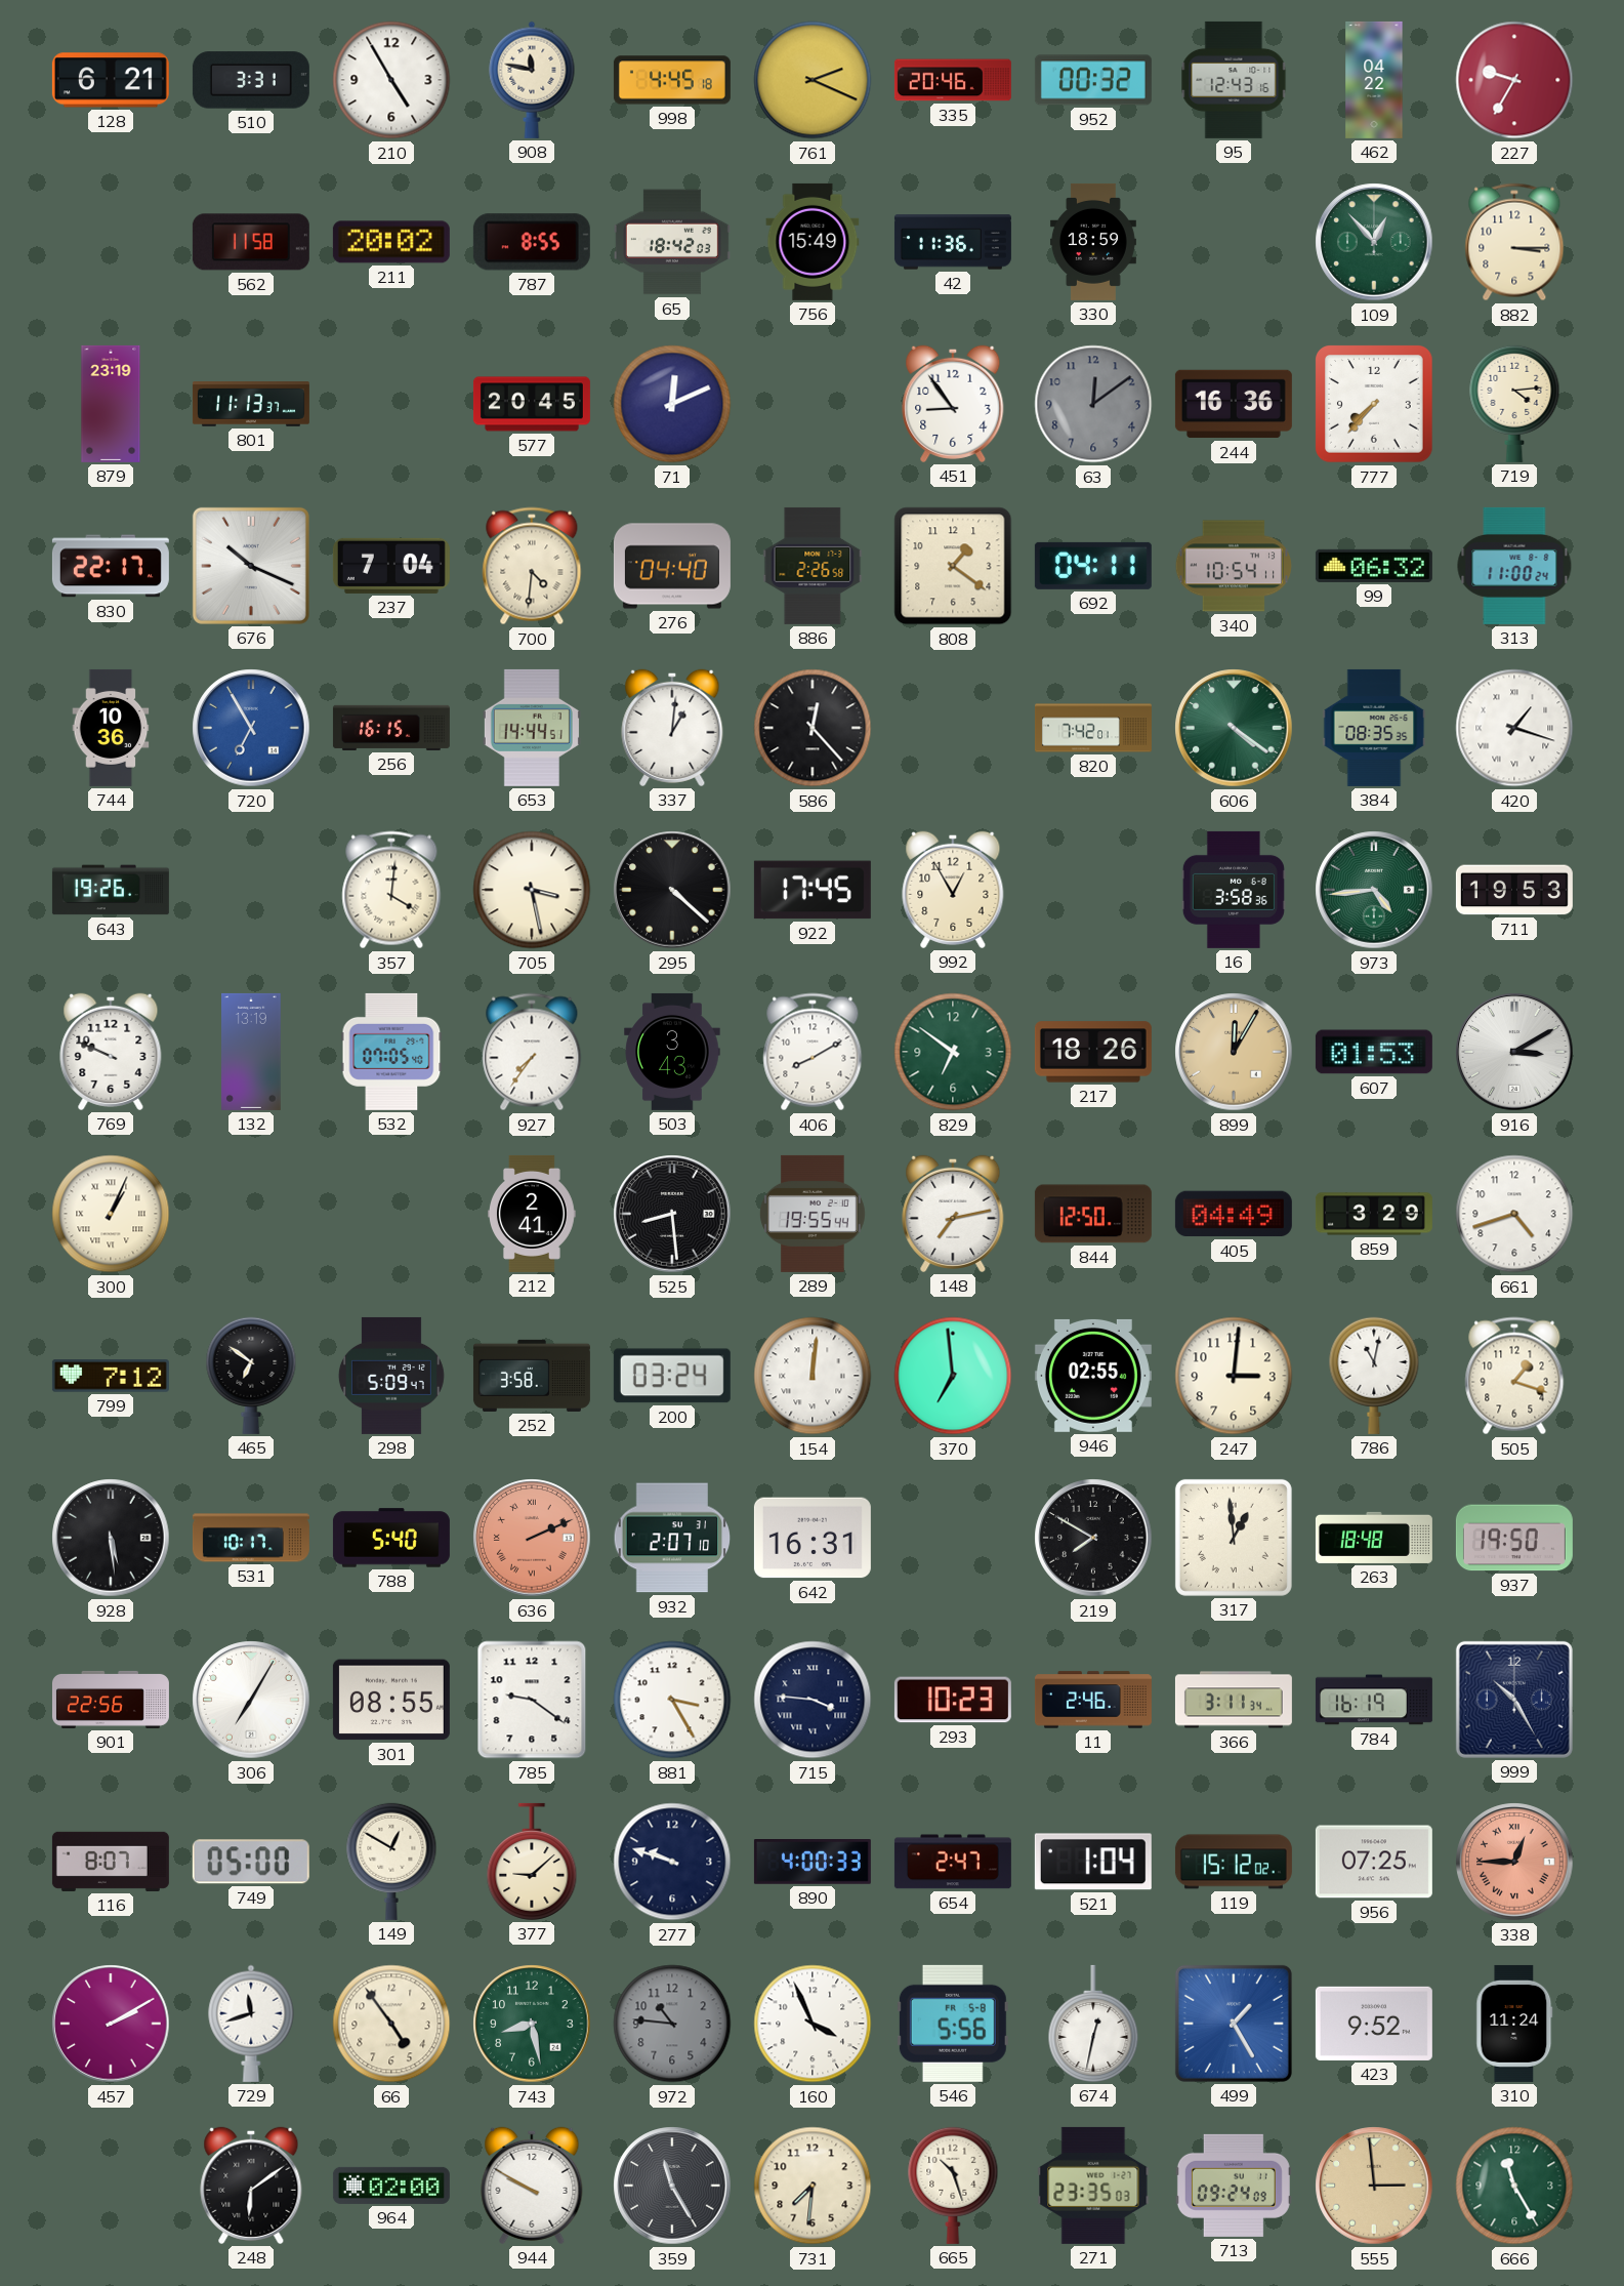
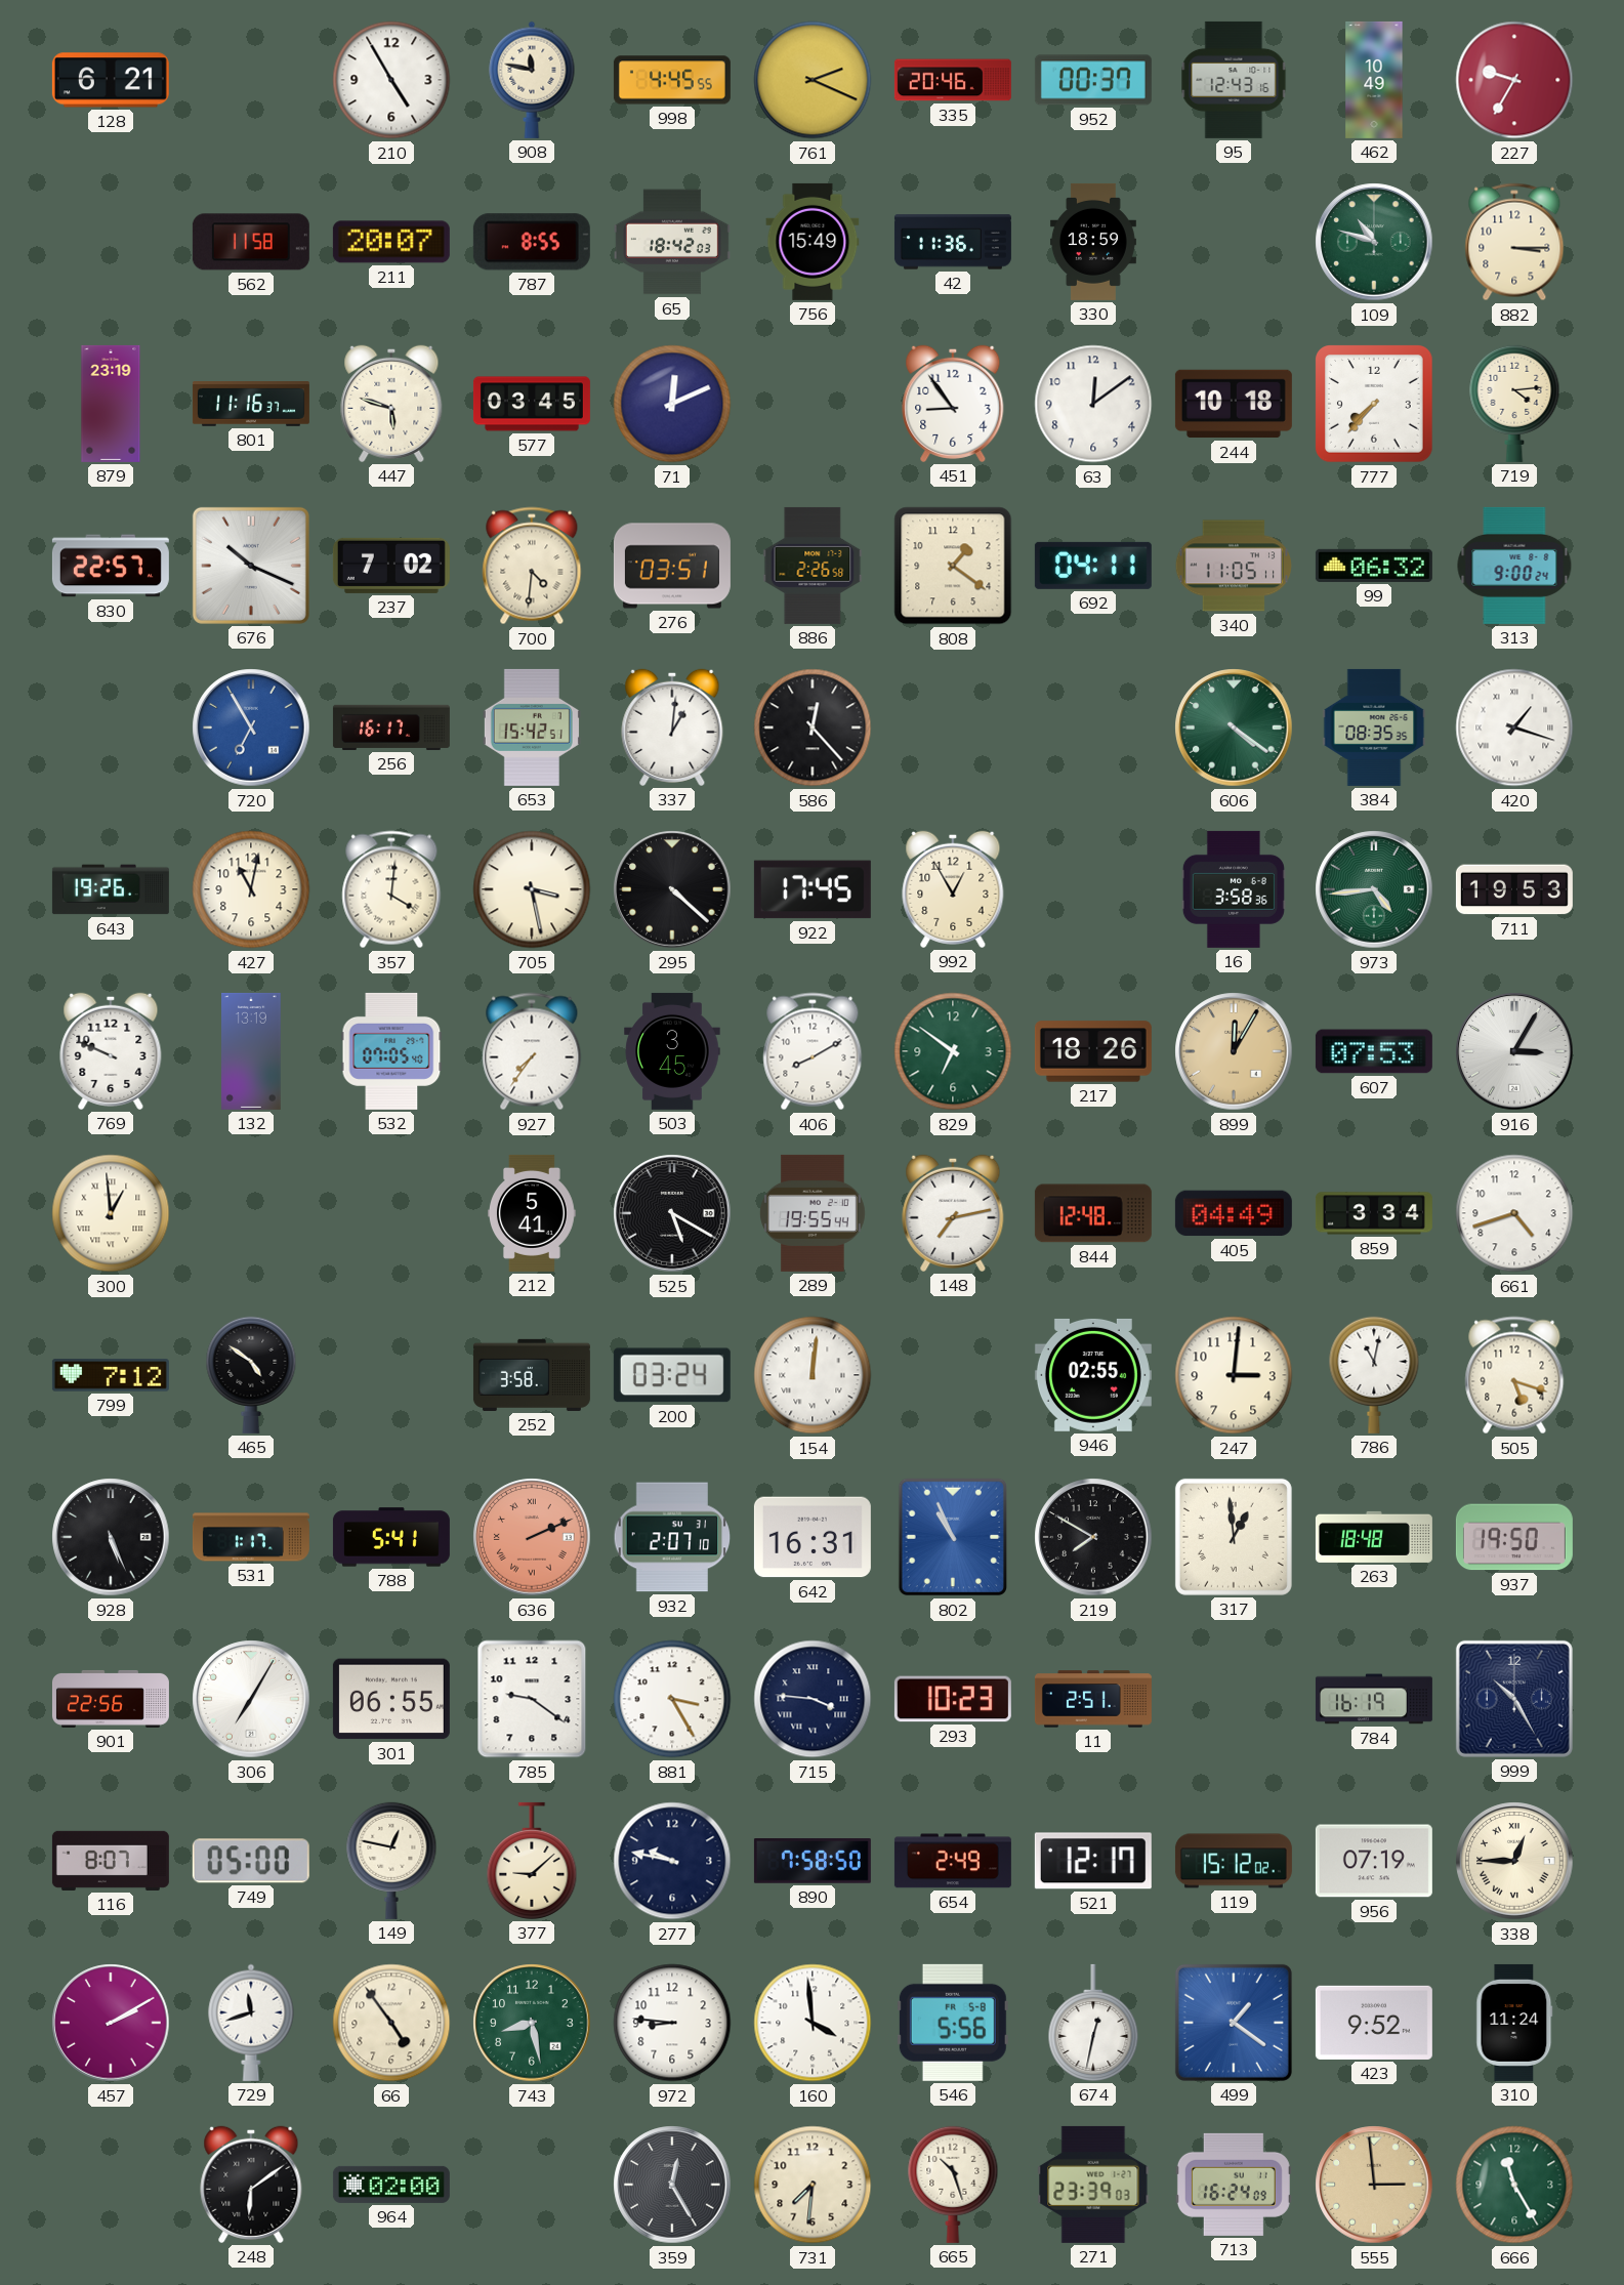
510: 3:31 -> none
998: 4:45:18 -> 4:45:55
952: 00:32 -> 00:37
462: 04:22 -> 10:49
211: 20:02 -> 20:07
109: 12:53 -> 10:48
801: 11:13 -> 11:16
447: none -> 5:48
577: 20:45 -> 03:45
63 dial: grey -> white
244: 16:36 -> 10:18
830: 22:17 -> 22:57
237: 7:04 -> 7:02
276: 04:40 -> 03:51
340: 10:54 -> 11:05
313: 11:00 -> 9:00
744: 10:36 -> none
256: 16:15 -> 16:17
653: 14:44 -> 15:42
820: 7:42 -> none
427: none -> 11:02
503: 3:43 -> 3:45
607: 01:53 -> 07:53
916: 3:10 -> 3:05
300: 1:04 -> 12:59
212: 2:41 -> 5:41
525: 8:29 -> 5:20
844: 12:50 -> 12:48
859: 3:29 -> 3:34
465: 6:51 -> 4:51
298: 5:09 -> none
370: 6:59 -> none
505: 1:18 -> 5:18
928: 5:29 -> 5:26
531: 10:17 -> 1:17
788: 5:40 -> 5:41
802: none -> 10:56
301: 08:55 -> 06:55
11: 2:46 -> 2:51
366: 3:11 -> none
149: 12:50 -> 12:47
277: 9:48 -> 9:47
890: 4:00 -> 7:58
654: 2:47 -> 2:49
521: 1:04 -> 12:17
956: 07:25 -> 07:19
338 dial: salmon -> cream
972: 10:46 -> 8:46
972 dial: grey -> white
160: 3:56 -> 3:59
499: 1:25 -> 1:21
944: 9:50 -> none
359: 11:25 -> 12:25
271: 23:35 -> 23:39
713: 09:24 -> 16:24
